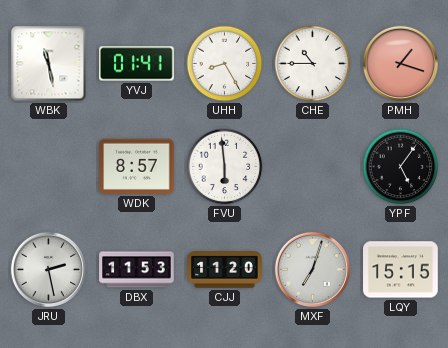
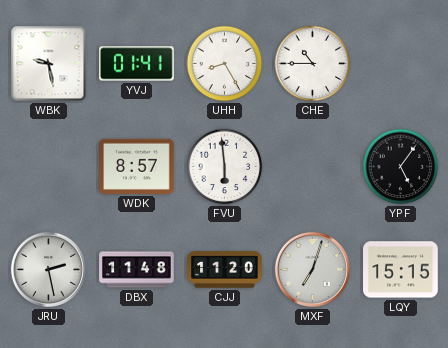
WBK: 11:28 -> 9:28
PMH: 1:18 -> none
DBX: 11:53 -> 11:48
